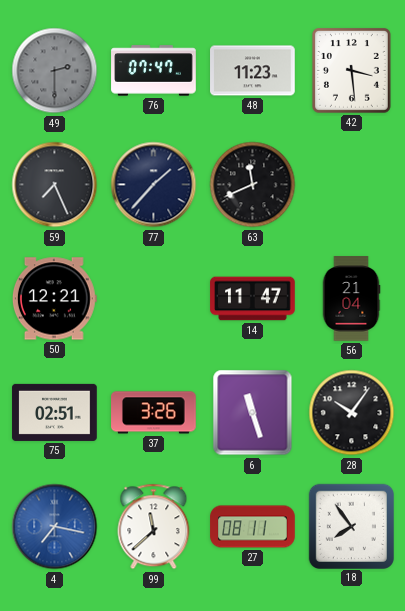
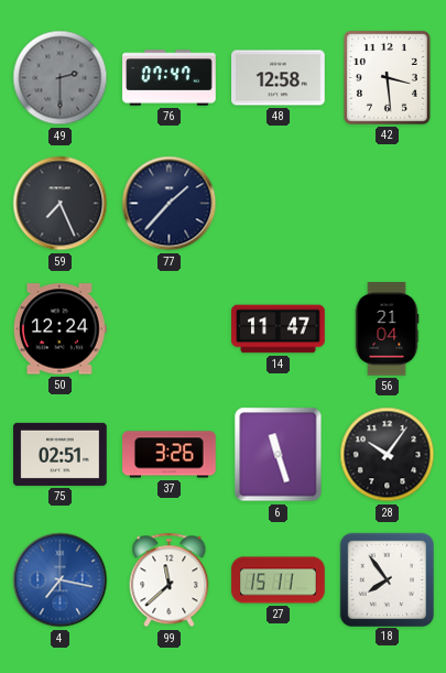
48: 11:23 -> 12:58
63: 11:41 -> none
50: 12:21 -> 12:24
27: 08:11 -> 15:11
